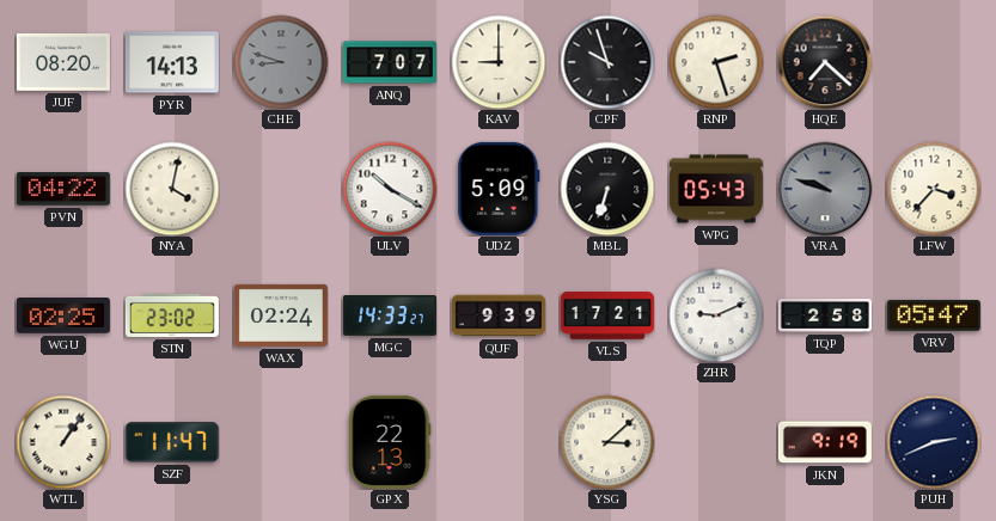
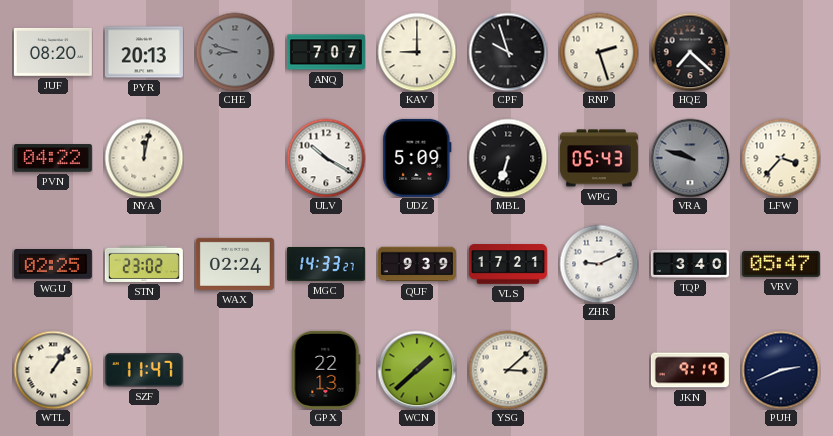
PYR: 14:13 -> 20:13
NYA: 4:02 -> 12:02
TQP: 2:58 -> 3:40
WCN: none -> 1:38
